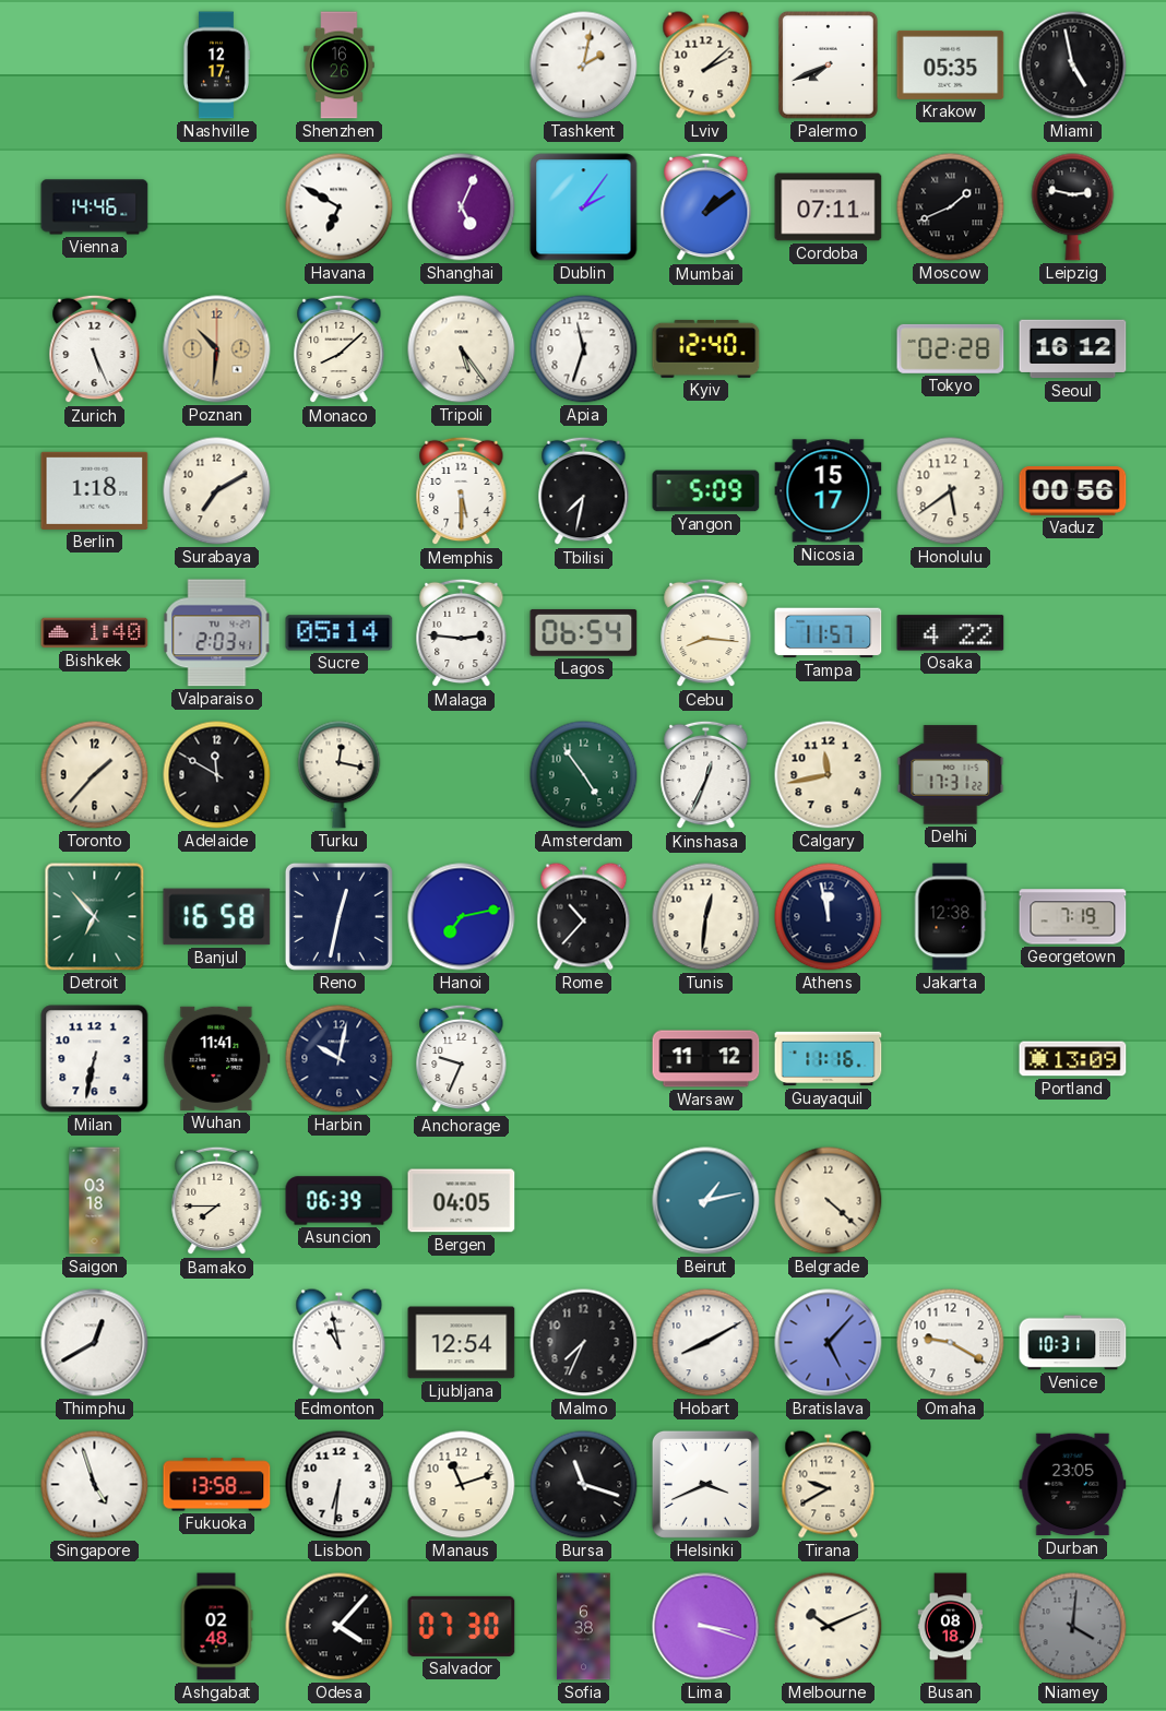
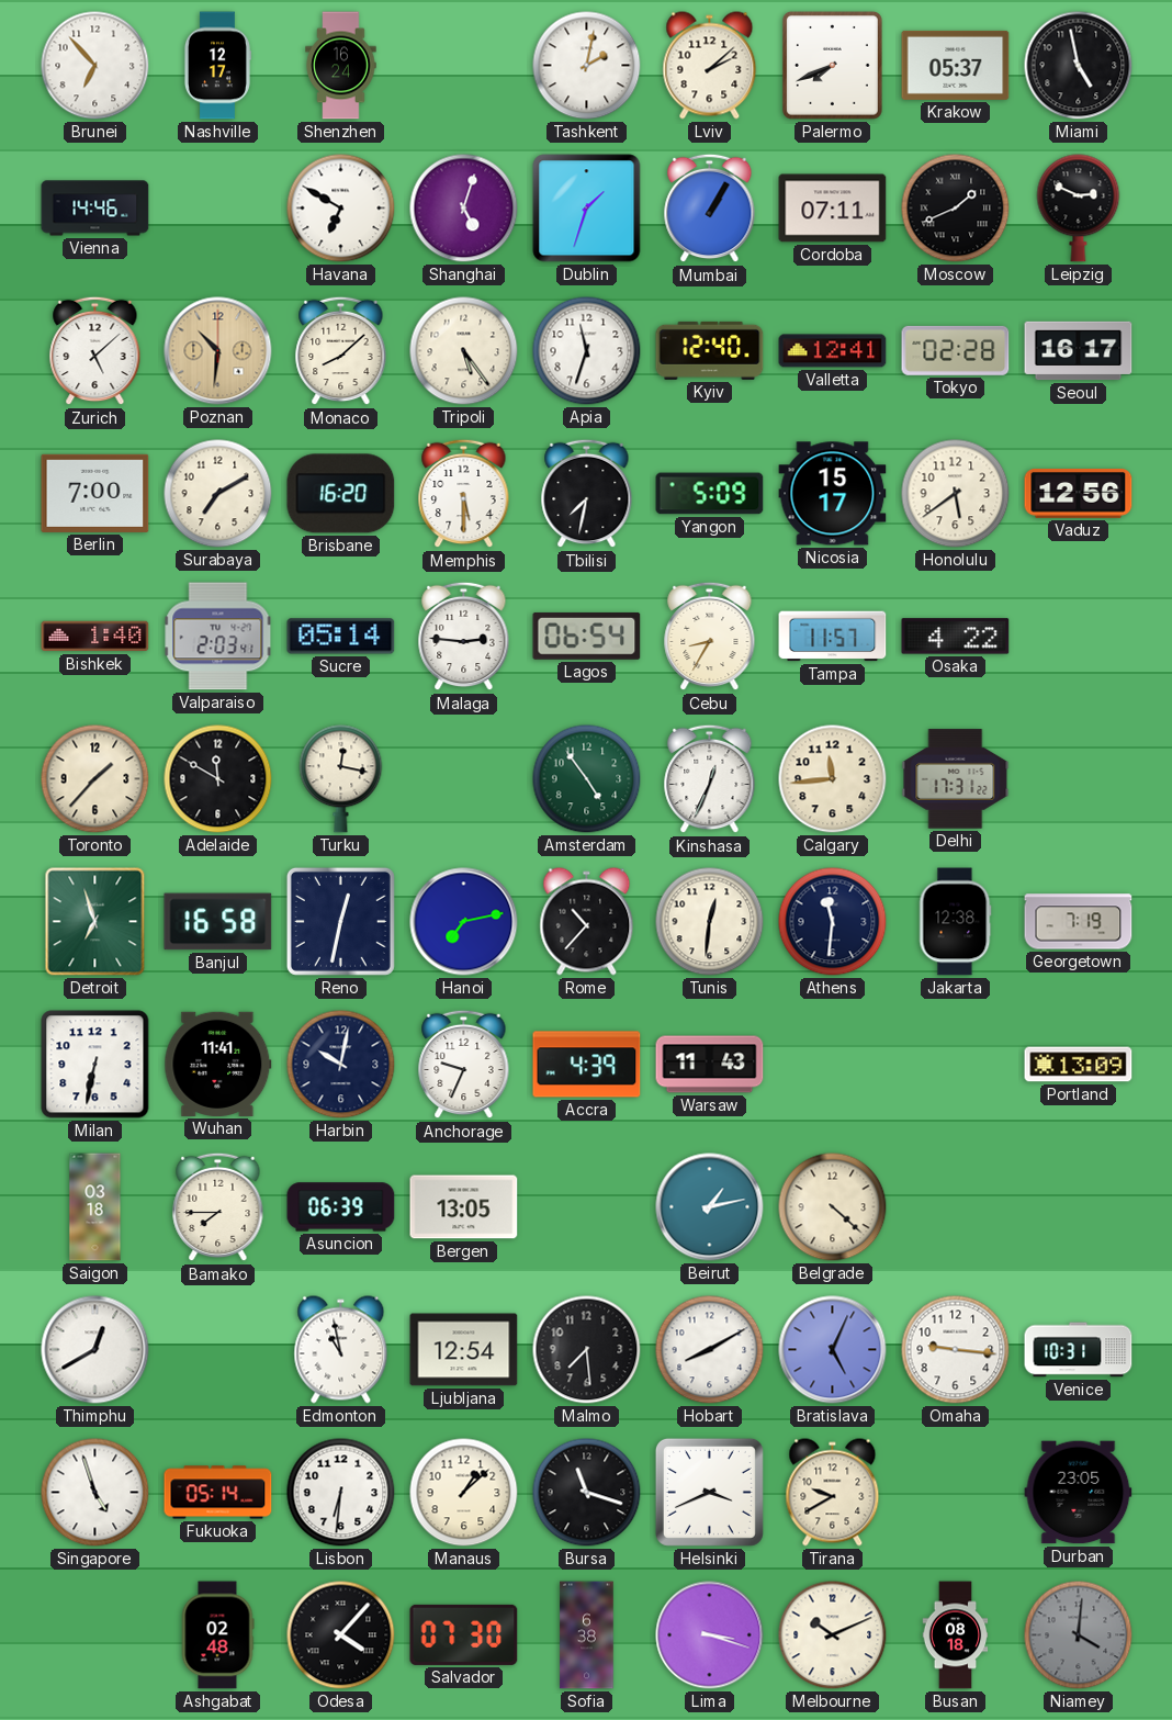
Brunei: none -> 6:53
Shenzhen: 16:26 -> 16:24
Krakow: 05:35 -> 05:37
Shanghai: 5:04 -> 5:03
Dublin: 2:06 -> 1:33
Mumbai: 1:09 -> 1:05
Leipzig: 2:47 -> 2:49
Zurich: 5:26 -> 5:08
Valletta: none -> 12:41
Seoul: 16:12 -> 16:17
Berlin: 1:18 -> 7:00
Brisbane: none -> 16:20
Vaduz: 00:56 -> 12:56
Cebu: 8:16 -> 8:35
Calgary: 11:43 -> 11:44
Detroit: 6:53 -> 6:57
Athens: 11:58 -> 11:31
Accra: none -> 4:39
Warsaw: 11:12 -> 11:43
Guayaquil: 11:16 -> none
Bergen: 04:05 -> 13:05
Malmo: 7:34 -> 7:29
Bratislava: 5:07 -> 5:04
Omaha: 9:20 -> 9:16
Fukuoka: 13:58 -> 05:14
Manaus: 11:12 -> 1:08
